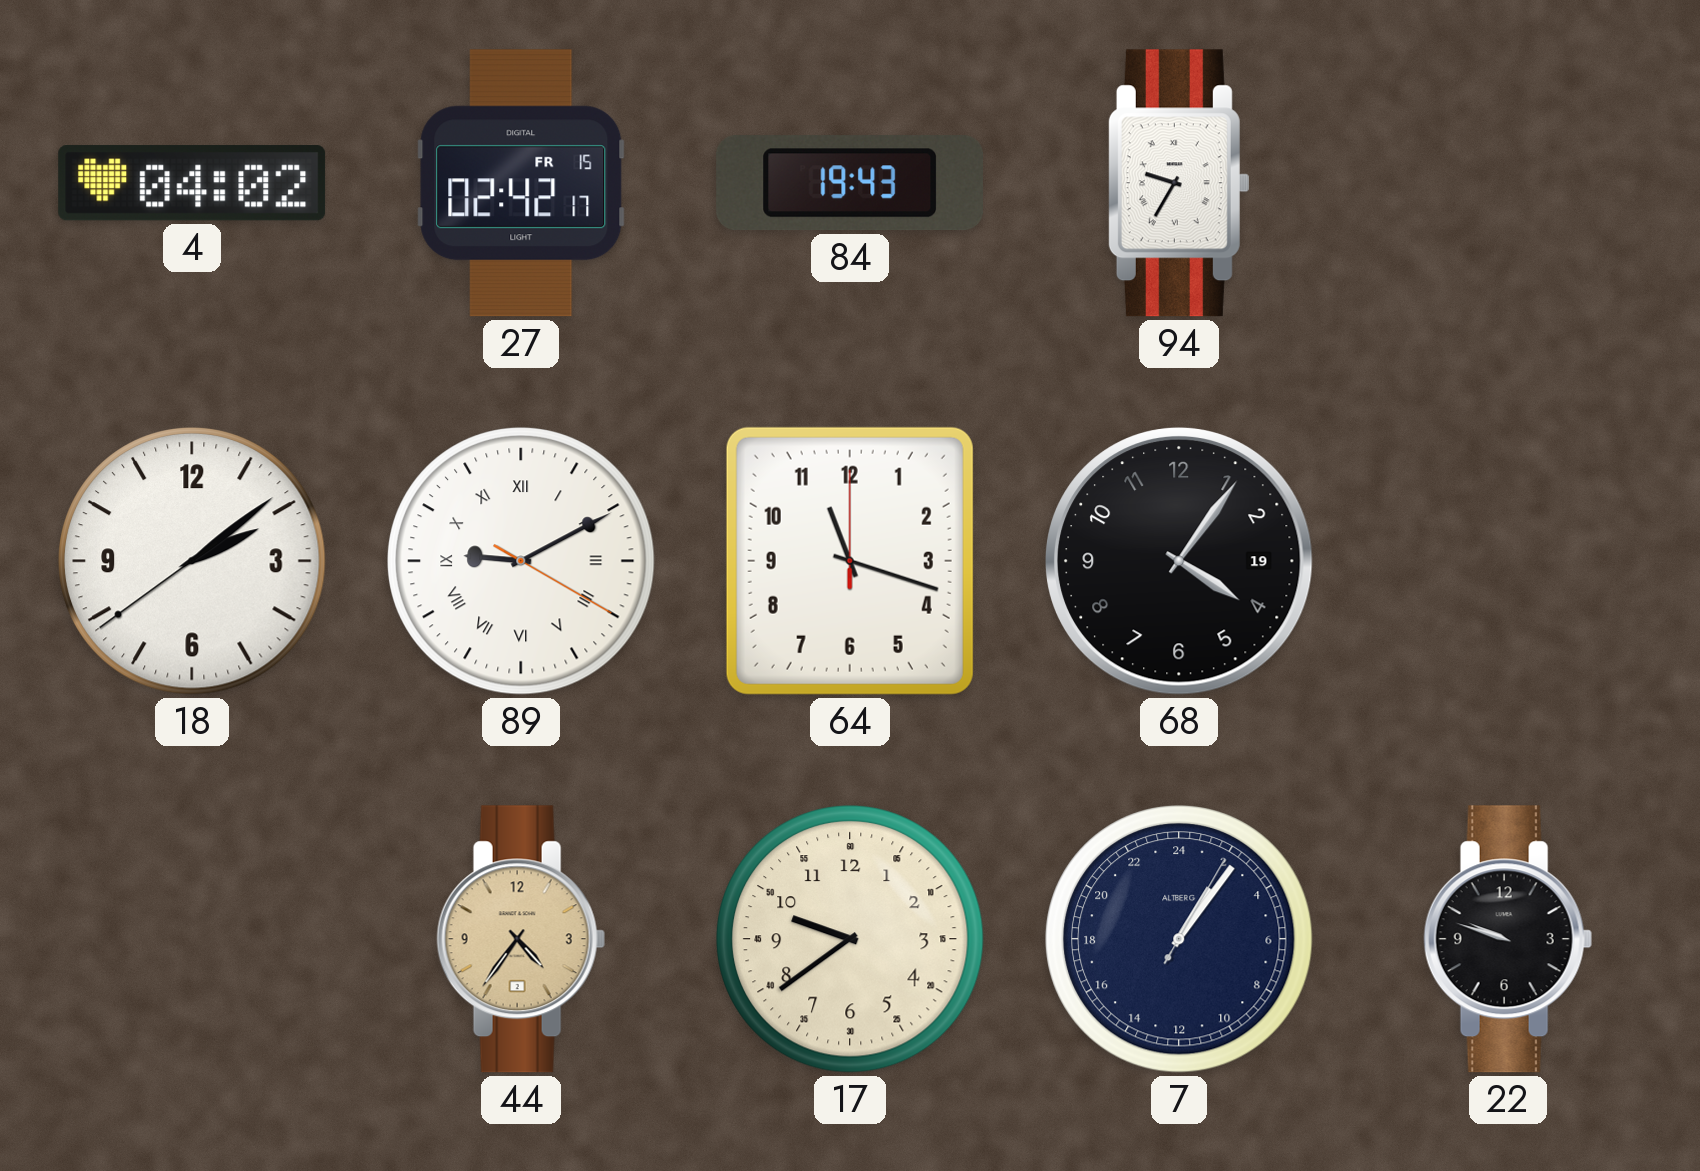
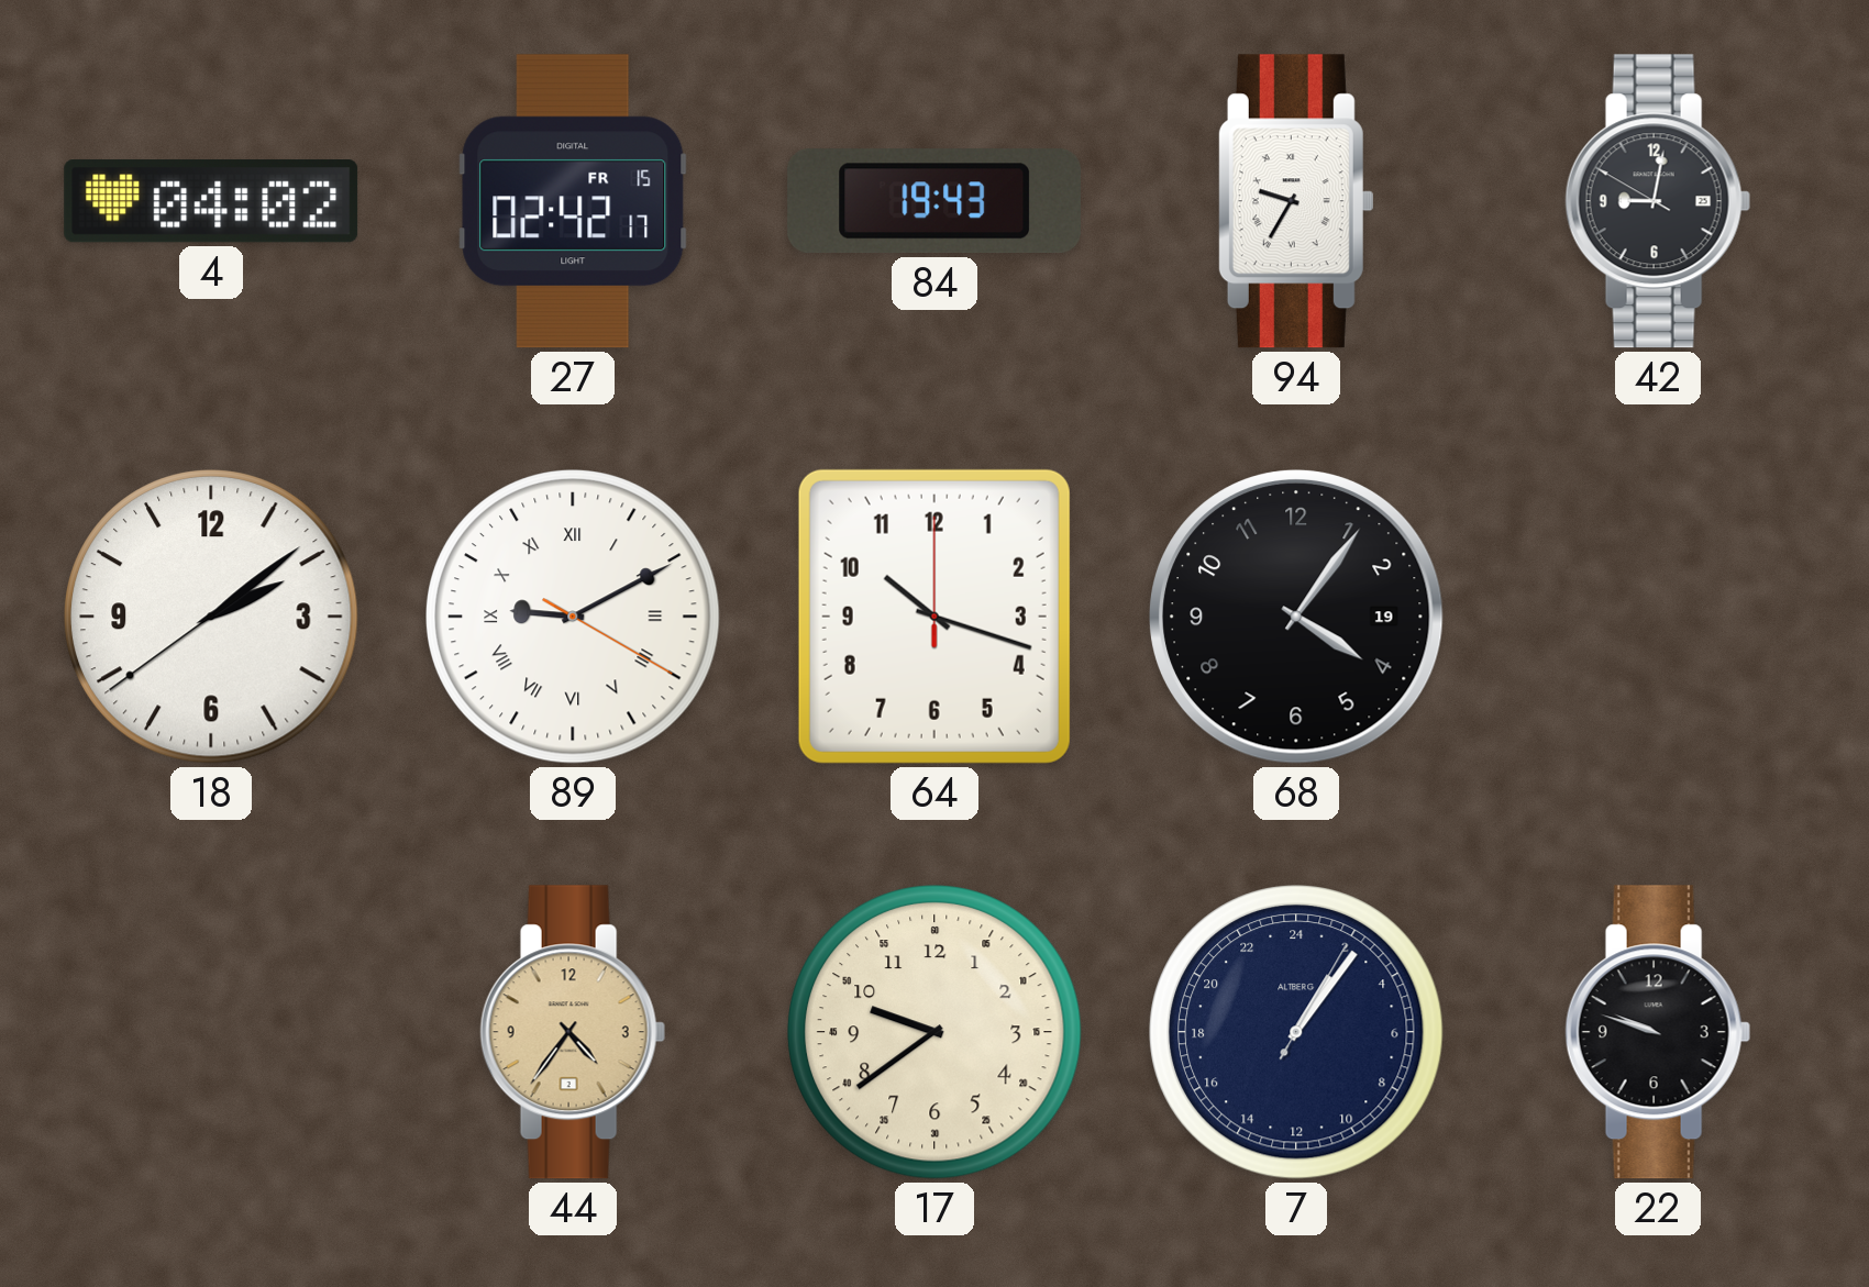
42: none -> 9:01
64: 11:18 -> 10:18
